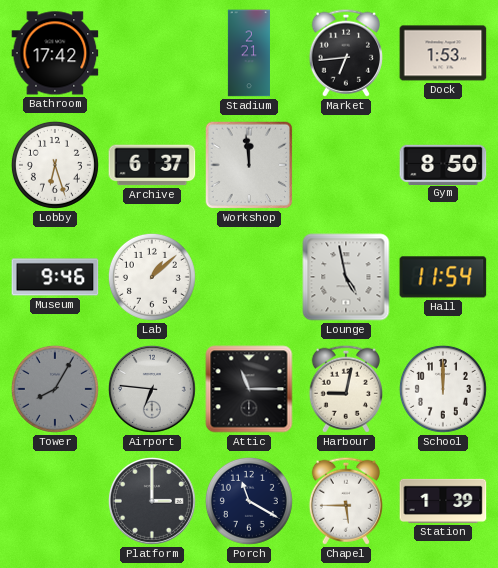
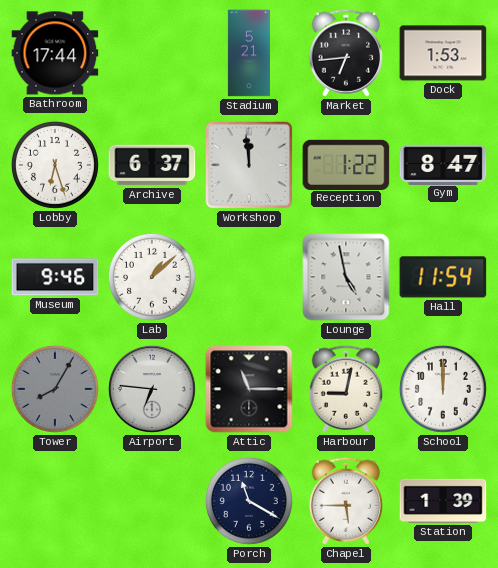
Bathroom: 17:42 -> 17:44
Stadium: 2:21 -> 5:21
Reception: none -> 1:22
Gym: 8:50 -> 8:47
Platform: 3:00 -> none
